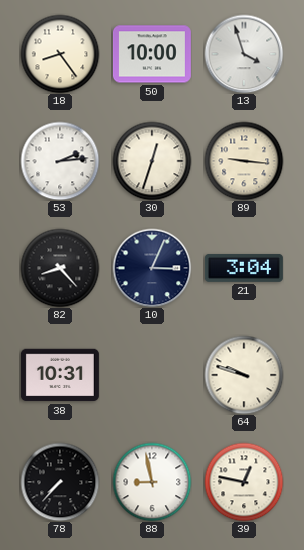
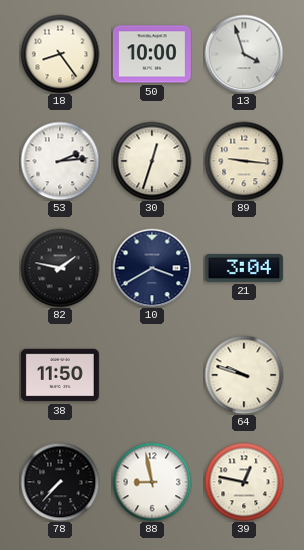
82: 8:23 -> 1:47
10: 3:04 -> 3:40
38: 10:31 -> 11:50
